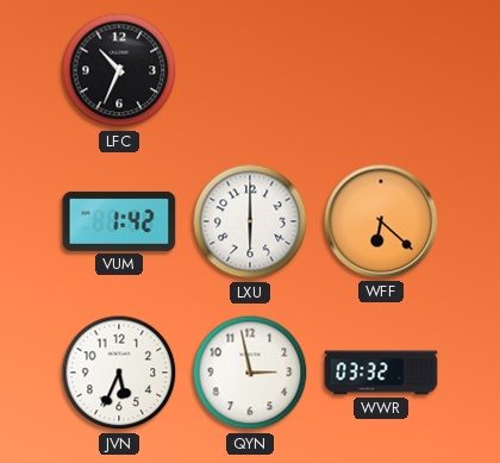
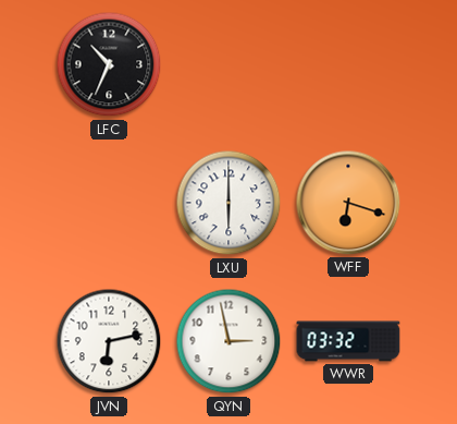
VUM: 1:42 -> none
WFF: 6:22 -> 6:18
JVN: 5:34 -> 6:13
